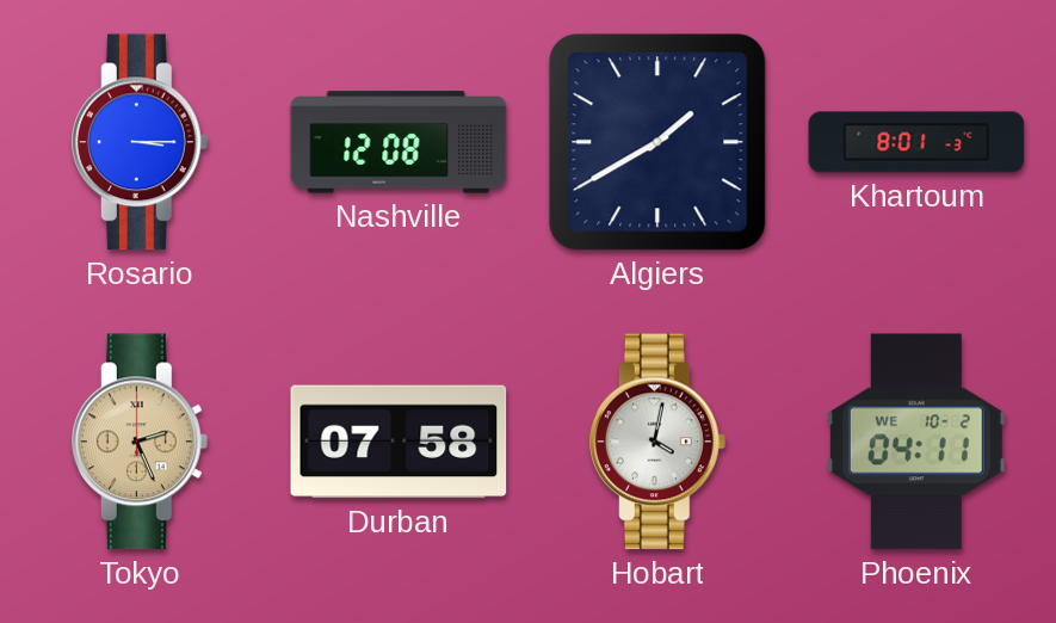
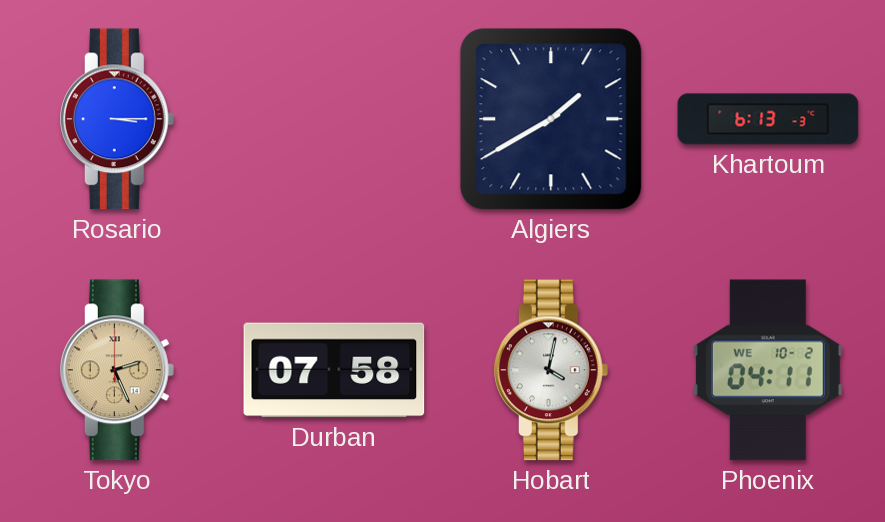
Nashville: 12:08 -> none
Khartoum: 8:01 -> 6:13
